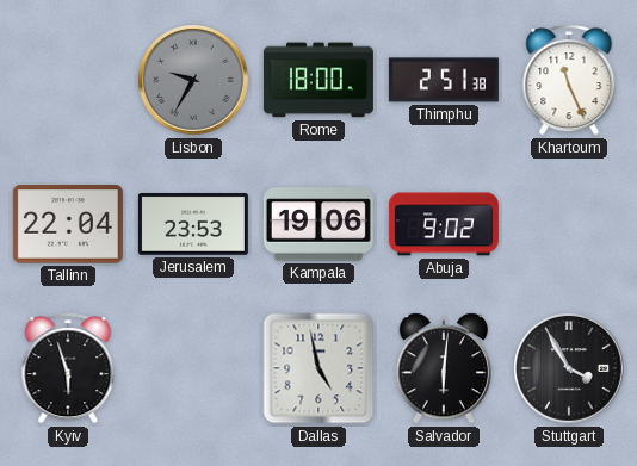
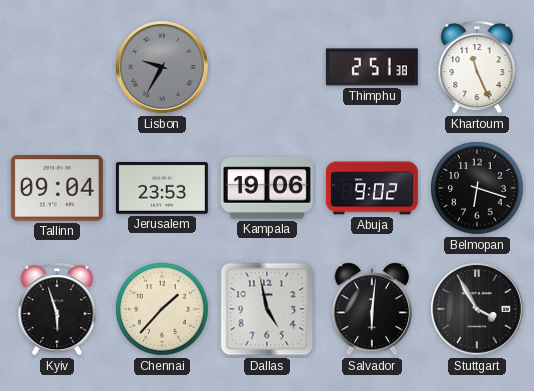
Rome: 18:00 -> none
Tallinn: 22:04 -> 09:04
Belmopan: none -> 6:18
Chennai: none -> 1:37
